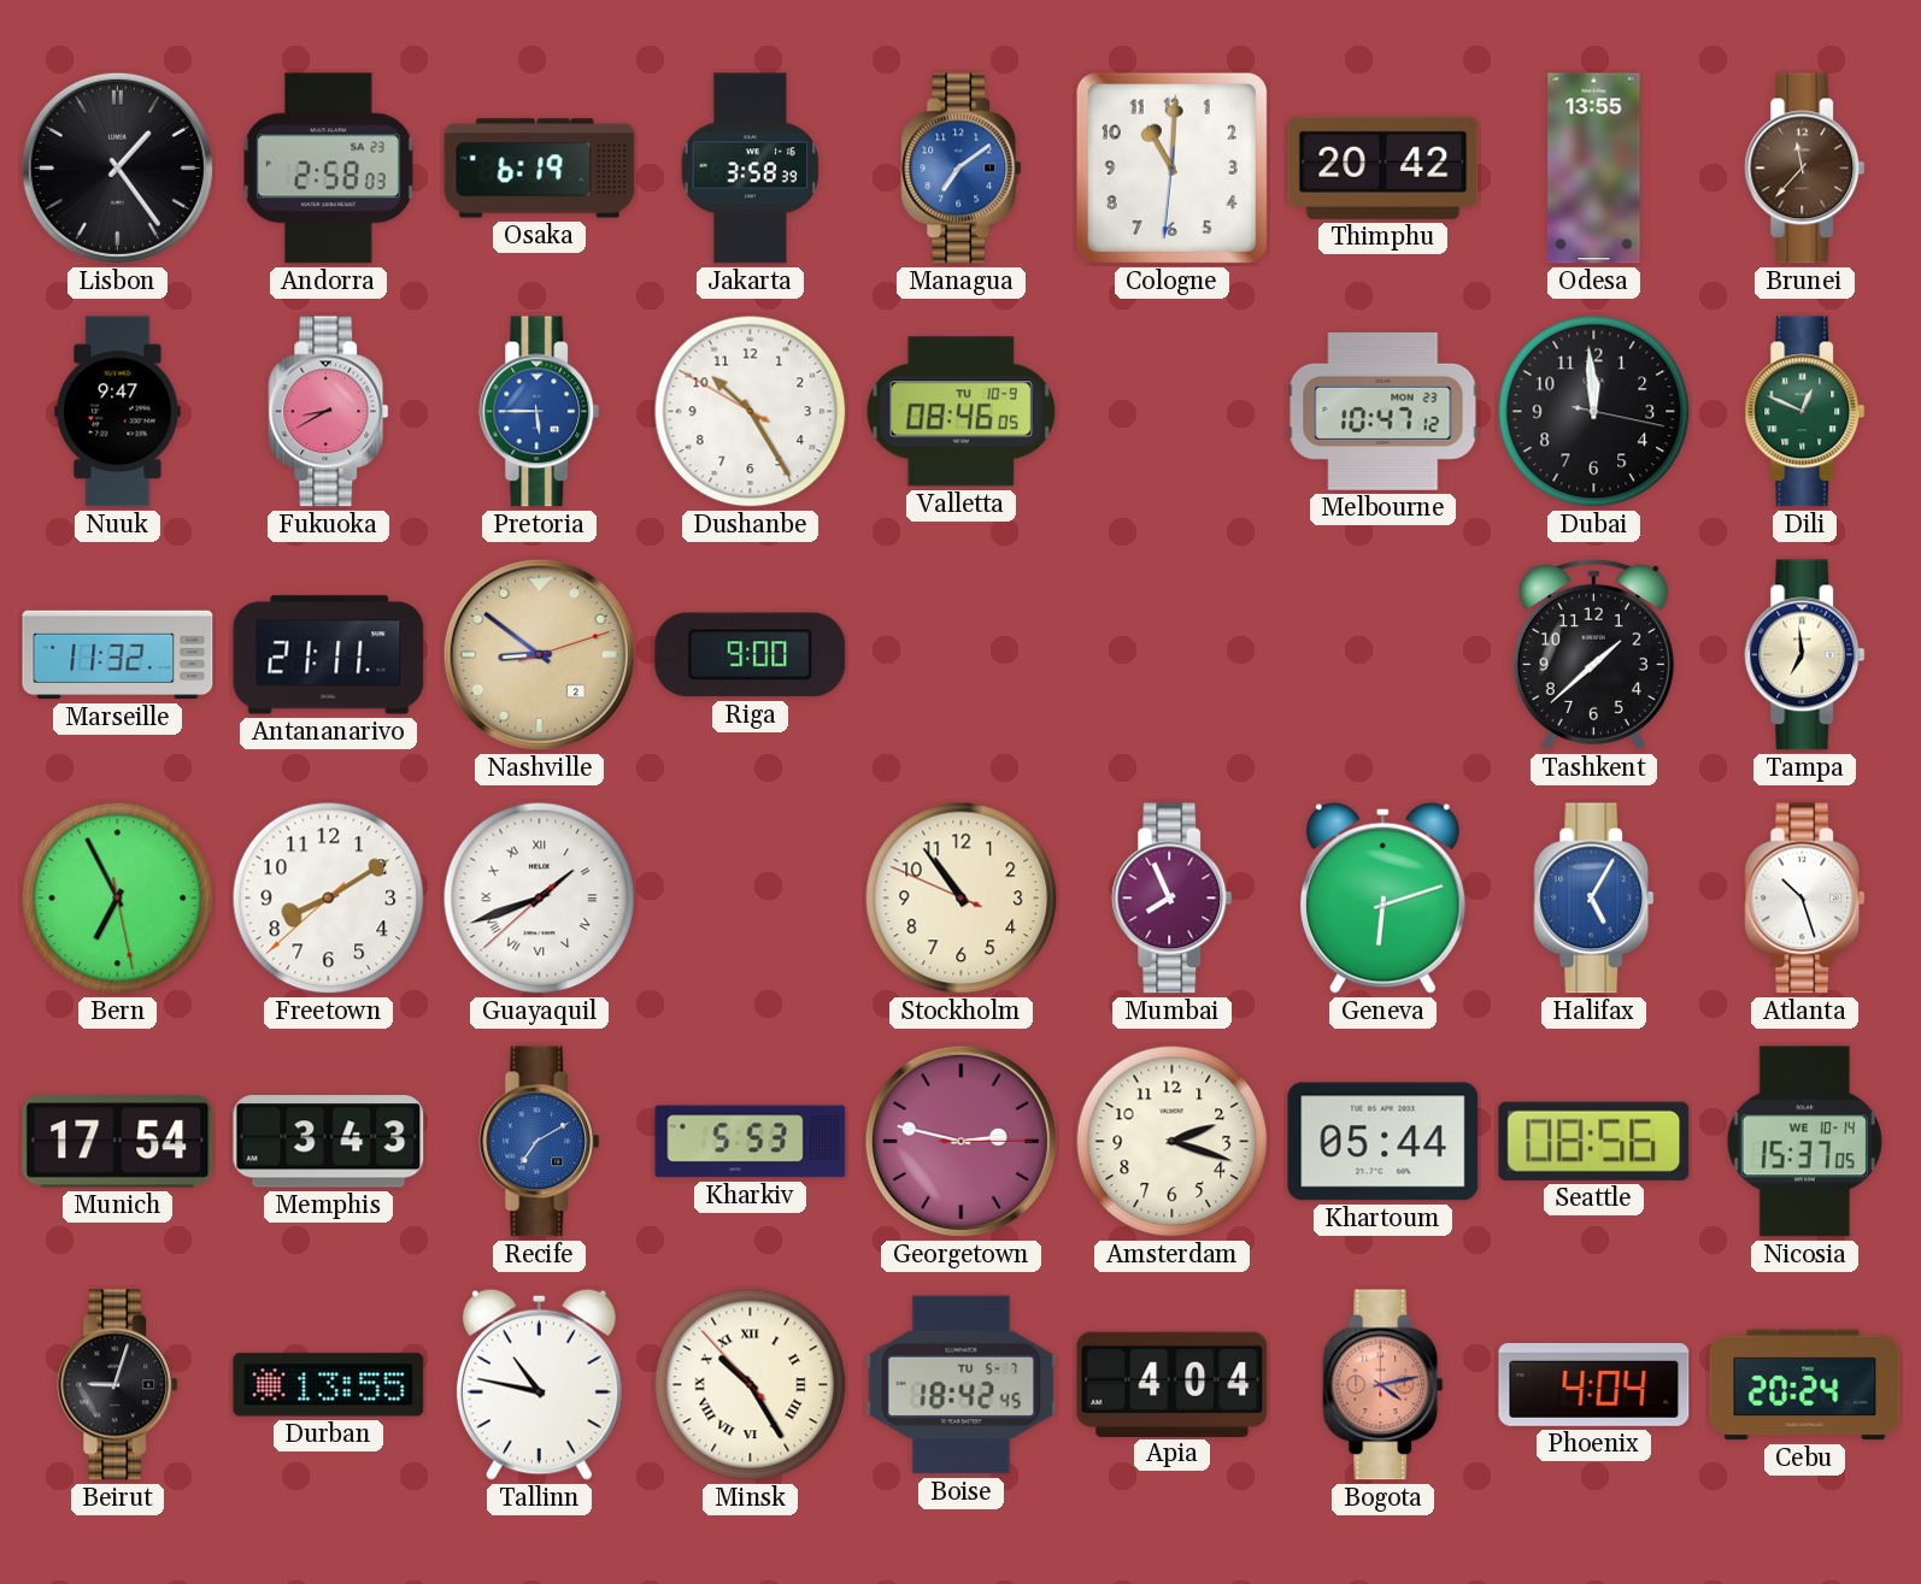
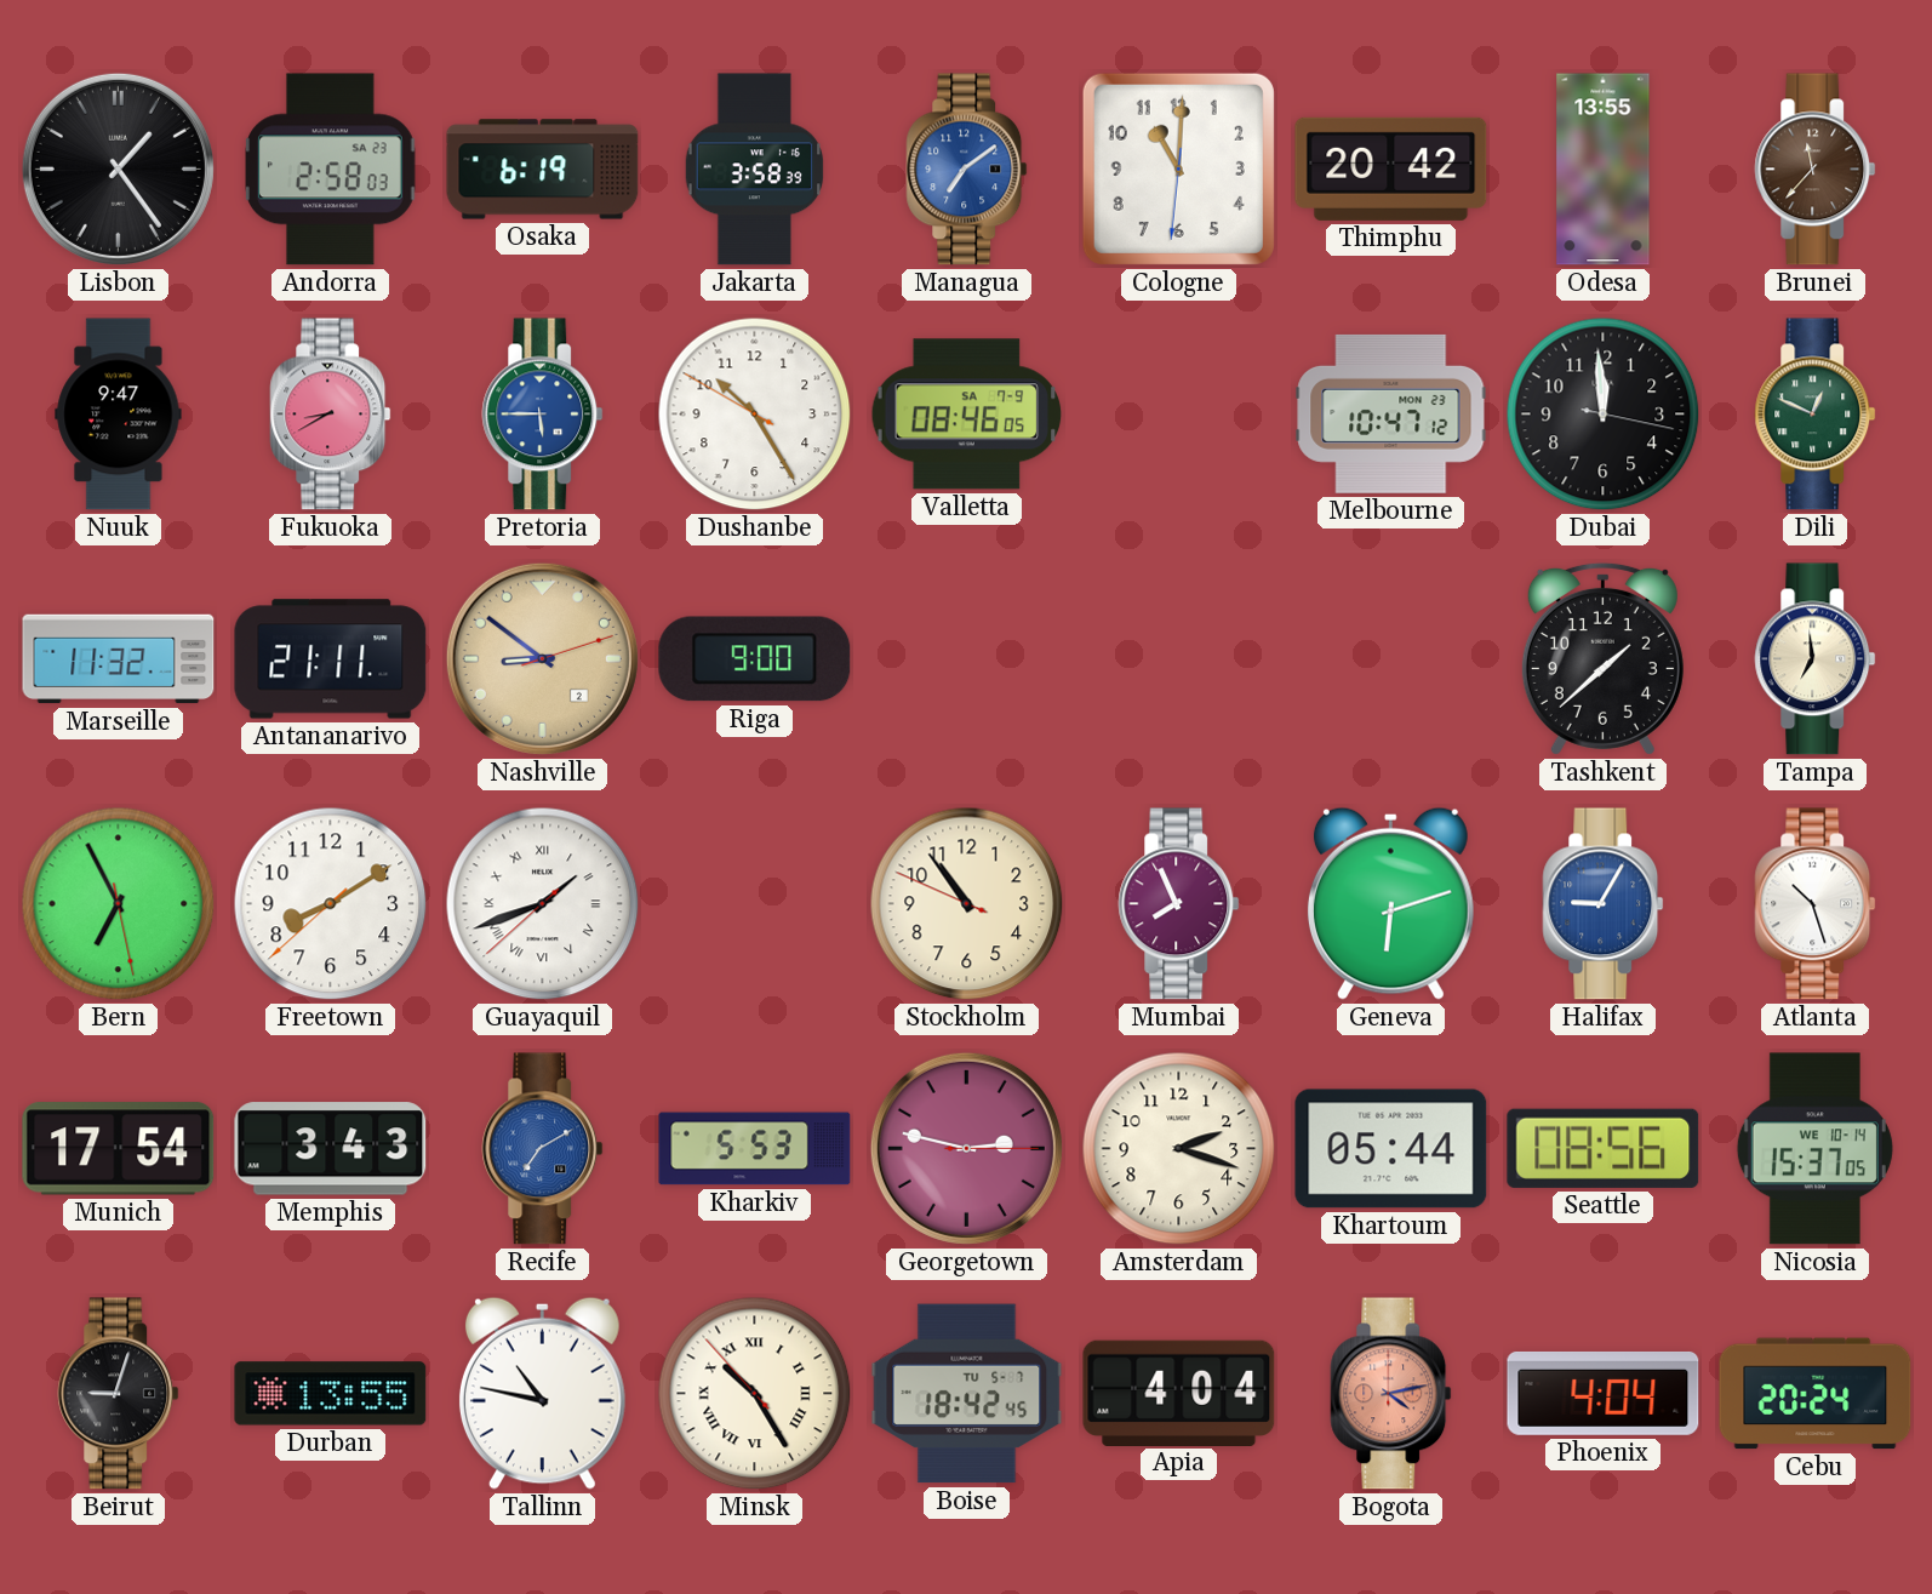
Valletta date: TU 10-9 -> SA 7-9
Halifax: 5:05 -> 9:05
